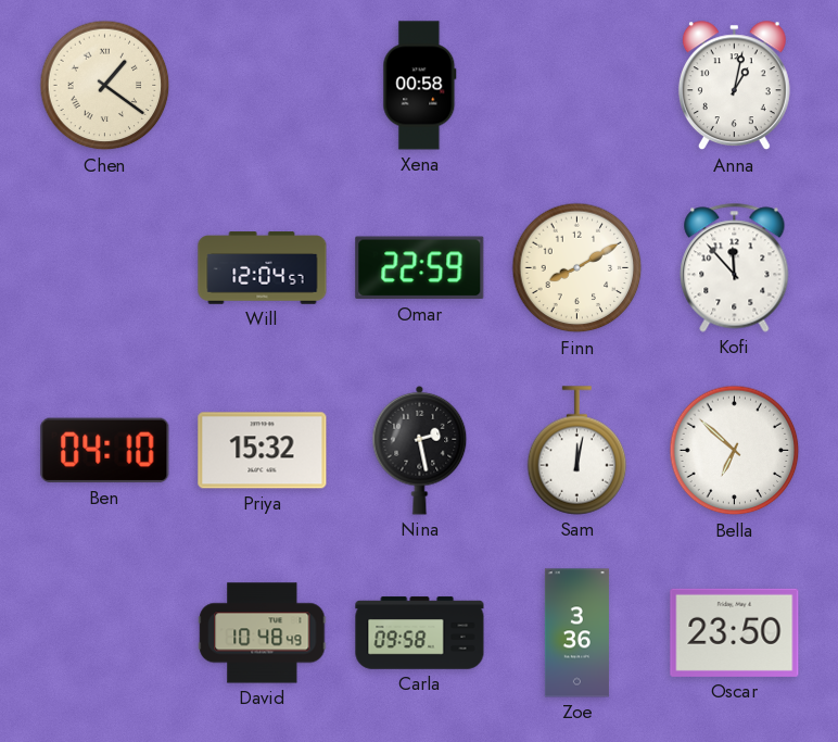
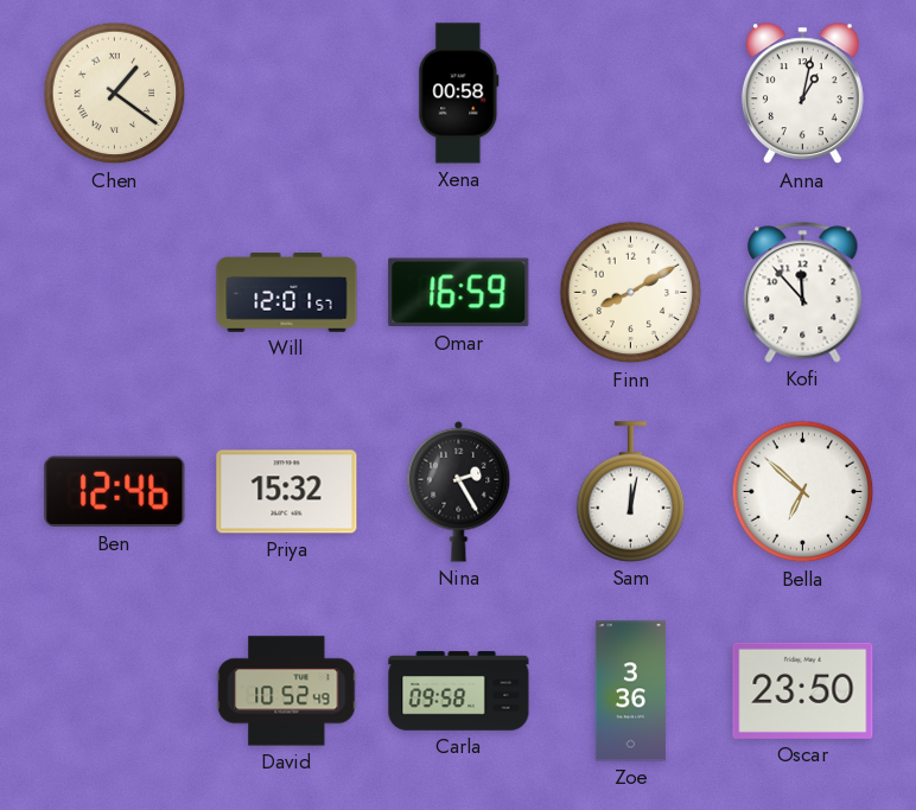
Will: 12:04 -> 12:01
Omar: 22:59 -> 16:59
Ben: 04:10 -> 12:46
Nina: 2:28 -> 2:25
David: 10:48 -> 10:52
